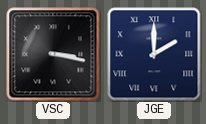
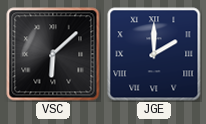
VSC: 3:17 -> 6:08
